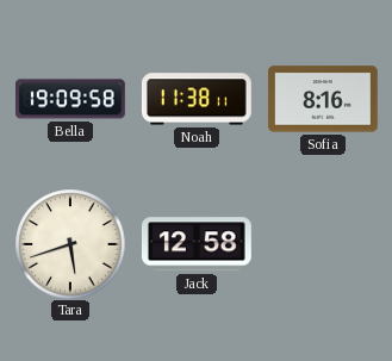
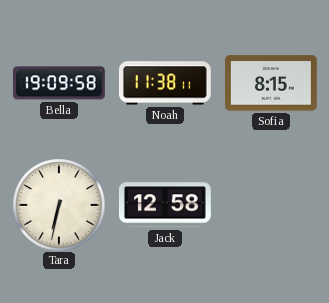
Sofia: 8:16 -> 8:15
Tara: 5:42 -> 6:32
